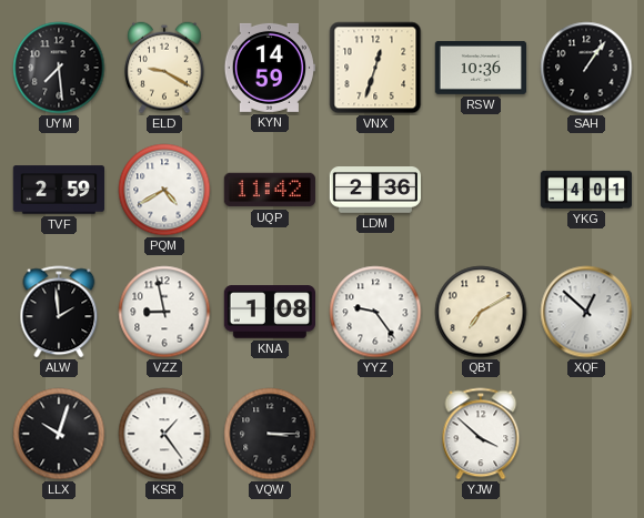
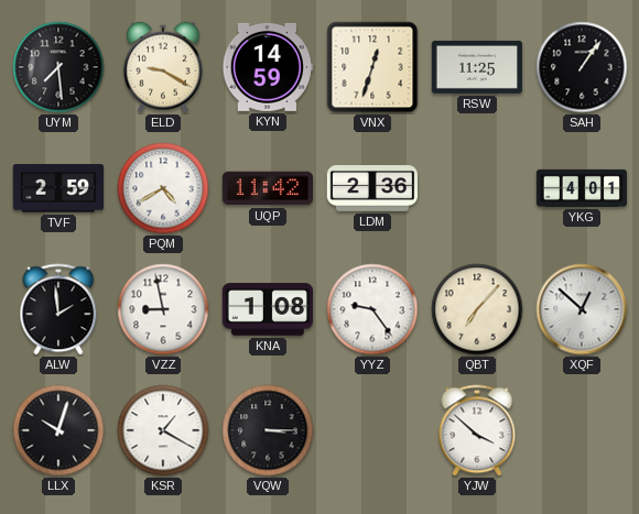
RSW: 10:36 -> 11:25
QBT: 7:10 -> 7:07
KSR: 1:24 -> 1:20
